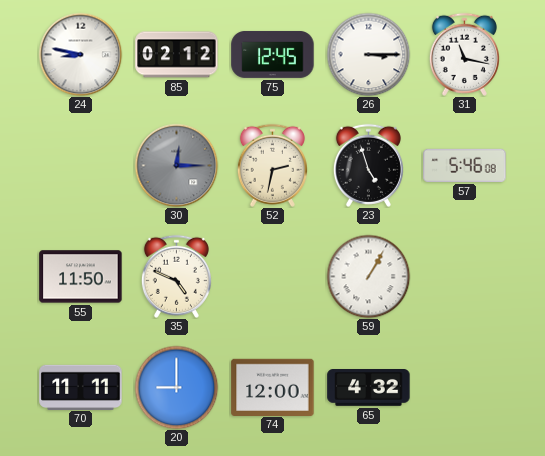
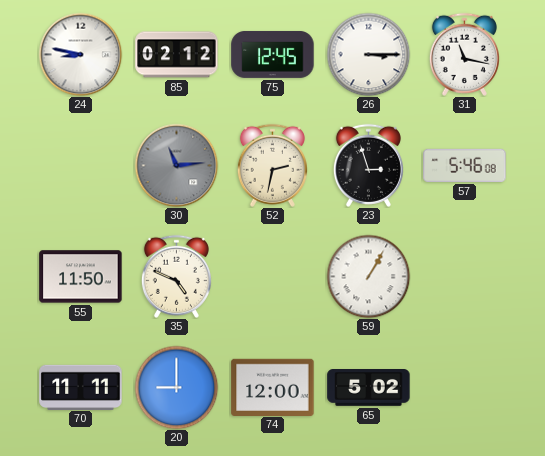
30: 12:15 -> 11:14
23: 4:57 -> 2:57
65: 4:32 -> 5:02
